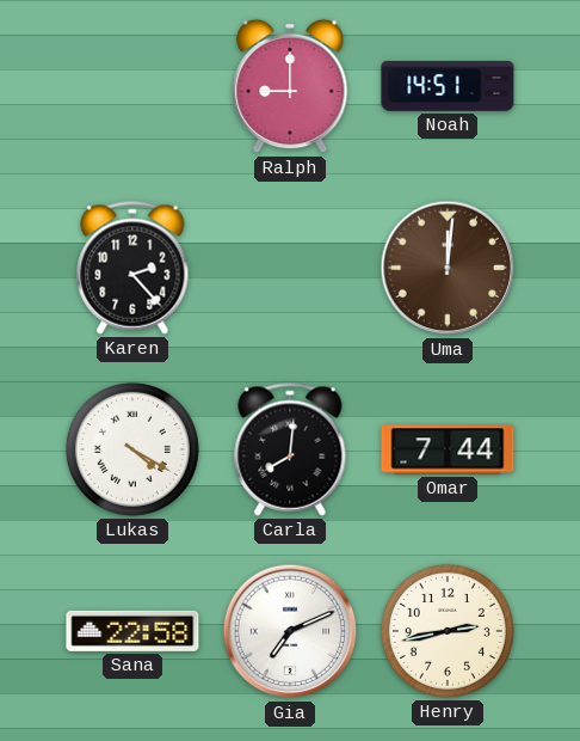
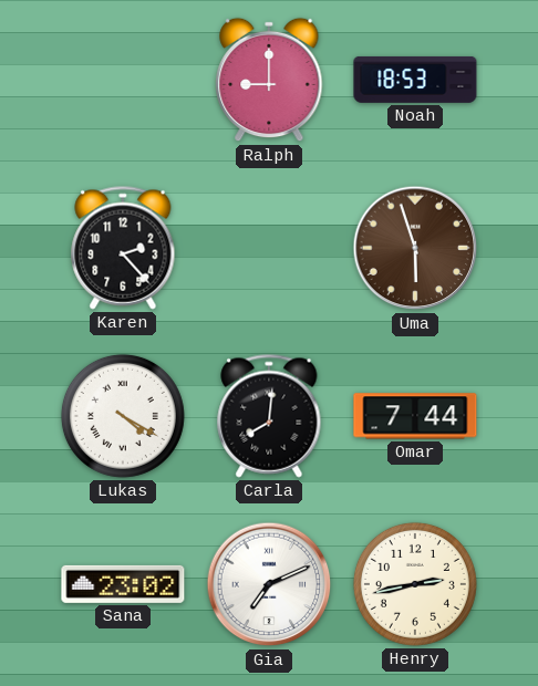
Noah: 14:51 -> 18:53
Uma: 12:01 -> 5:57
Sana: 22:58 -> 23:02
